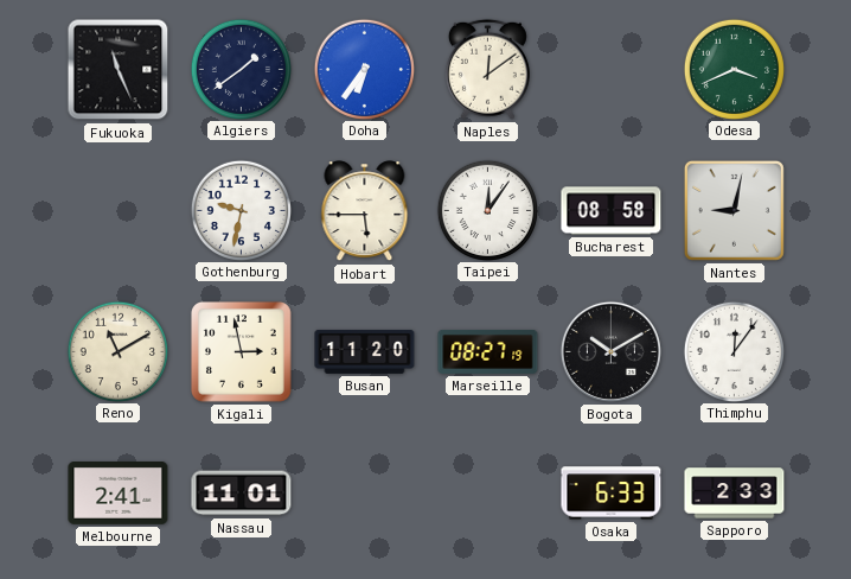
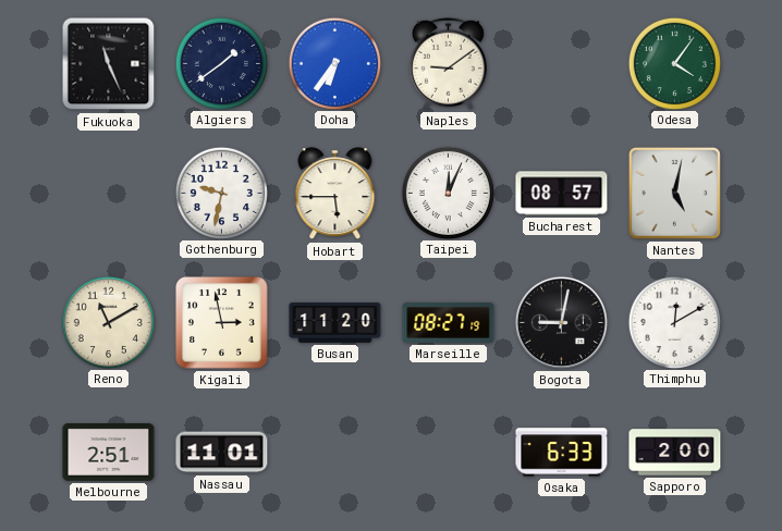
Naples: 12:09 -> 9:09
Odesa: 3:41 -> 4:06
Taipei: 12:06 -> 12:04
Bucharest: 08:58 -> 08:57
Nantes: 9:02 -> 5:02
Bogota: 10:10 -> 9:02
Thimphu: 12:06 -> 12:10
Melbourne: 2:41 -> 2:51
Sapporo: 2:33 -> 2:00
